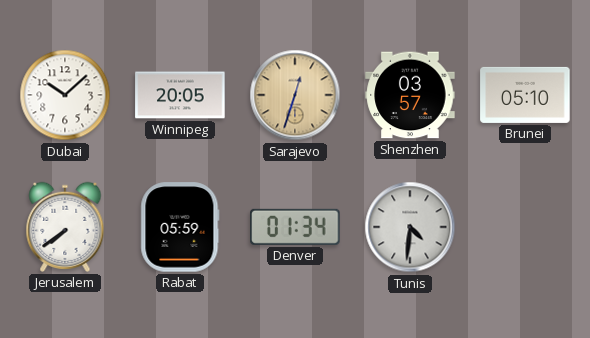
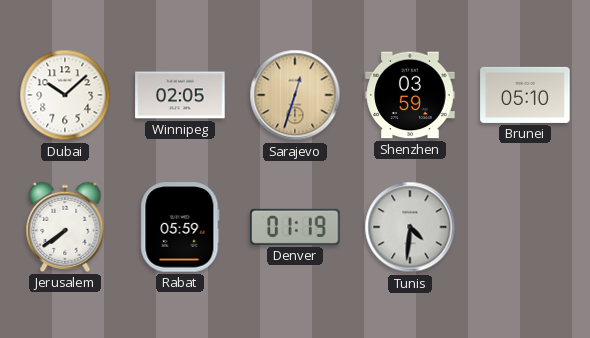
Winnipeg: 20:05 -> 02:05
Shenzhen: 03:57 -> 03:59
Denver: 01:34 -> 01:19
